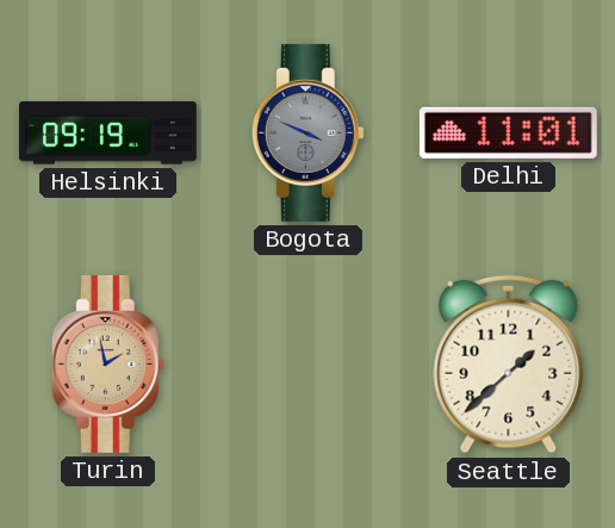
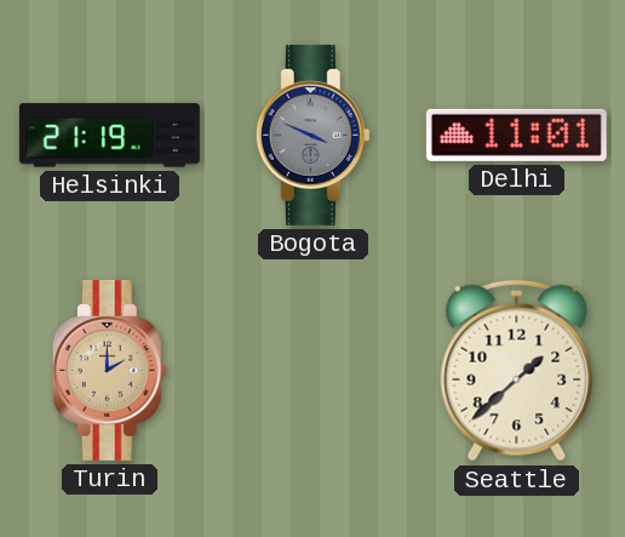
Helsinki: 09:19 -> 21:19
Turin: 1:58 -> 2:00
